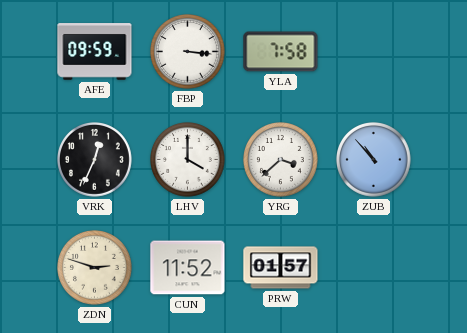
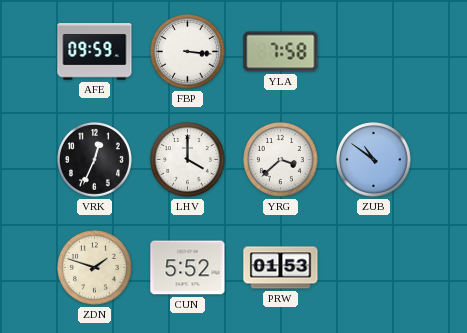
ZUB: 10:53 -> 10:51
ZDN: 2:48 -> 1:48
CUN: 11:52 -> 5:52
PRW: 01:57 -> 01:53
